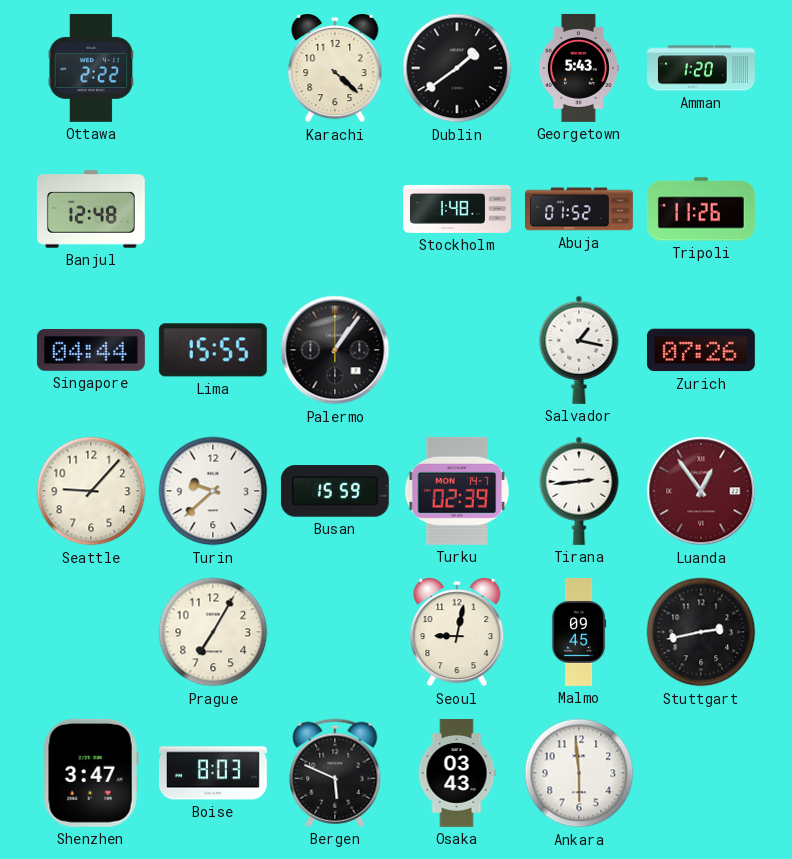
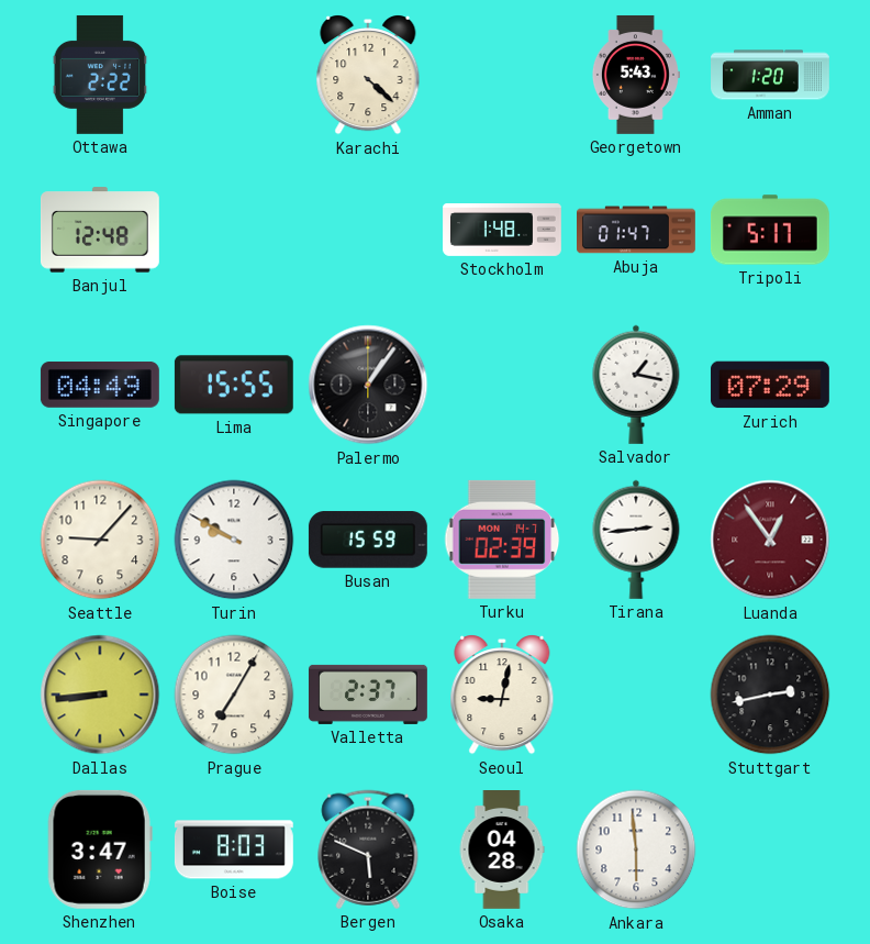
Dublin: 1:39 -> none
Abuja: 01:52 -> 01:47
Tripoli: 11:26 -> 5:17
Singapore: 04:44 -> 04:49
Zurich: 07:26 -> 07:29
Turin: 9:38 -> 9:50
Dallas: none -> 8:44
Valletta: none -> 2:37
Malmo: 09:45 -> none
Osaka: 03:43 -> 04:28
